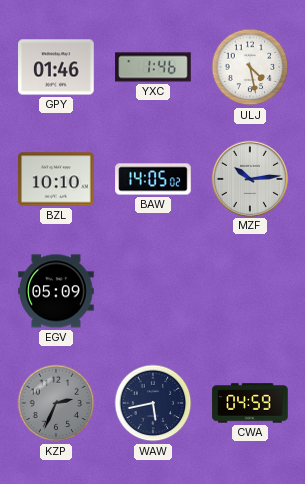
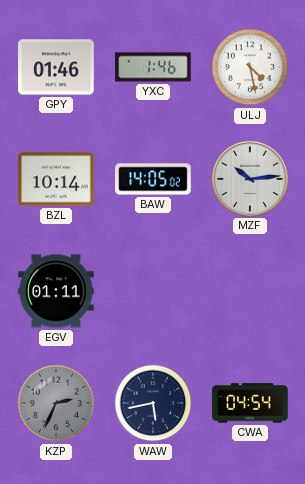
BZL: 10:10 -> 10:14
EGV: 05:09 -> 01:11
CWA: 04:59 -> 04:54
